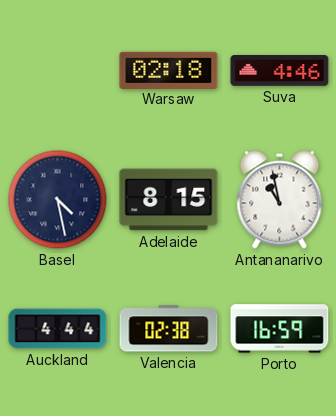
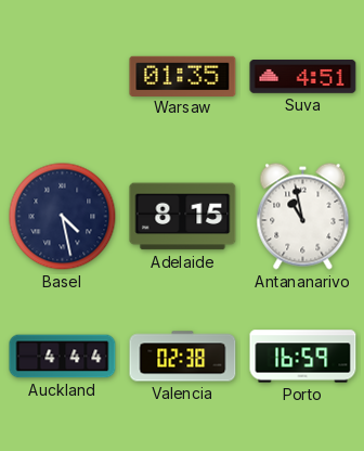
Warsaw: 02:18 -> 01:35
Suva: 4:46 -> 4:51
